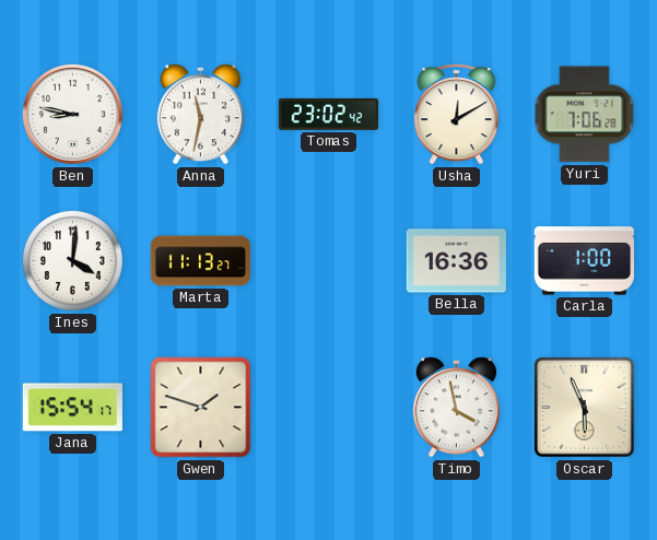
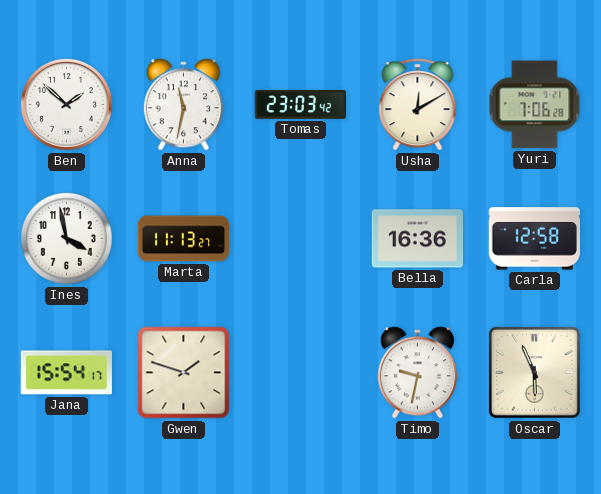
Ben: 8:47 -> 1:52
Tomas: 23:02 -> 23:03
Ines: 4:01 -> 3:58
Carla: 1:00 -> 12:58
Timo: 3:58 -> 9:32
